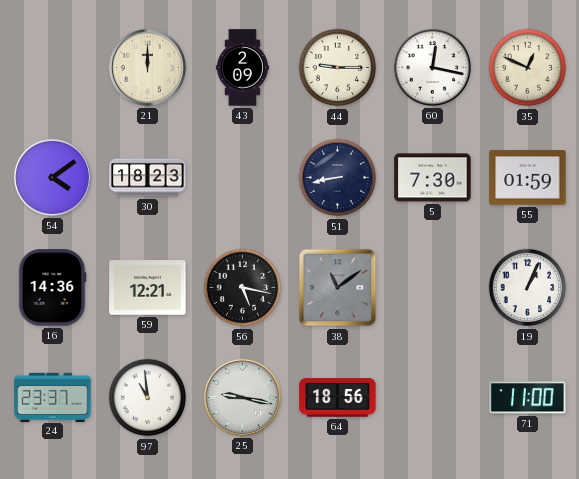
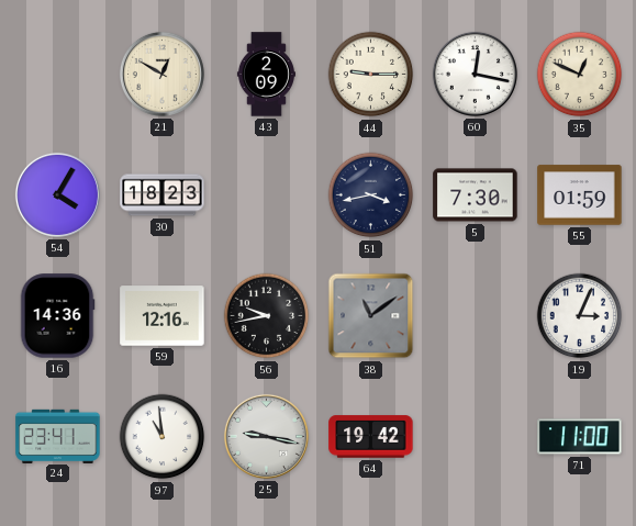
21: 12:00 -> 12:50
54: 4:09 -> 4:05
51: 8:43 -> 3:43
59: 12:21 -> 12:16
56: 5:17 -> 9:43
19: 1:04 -> 3:04
24: 23:37 -> 23:41
64: 18:56 -> 19:42
